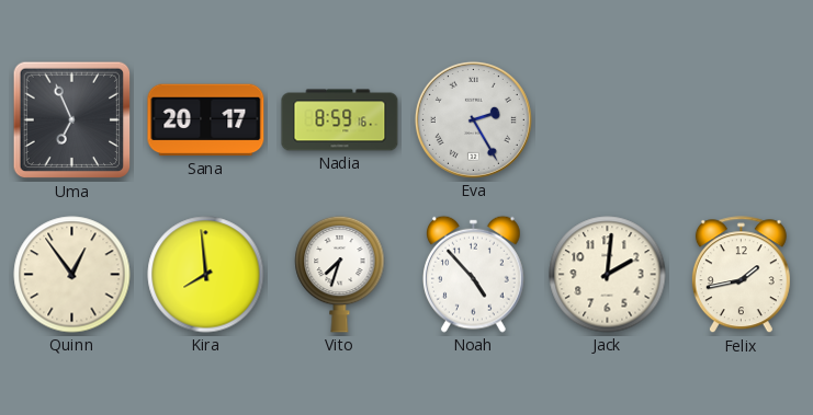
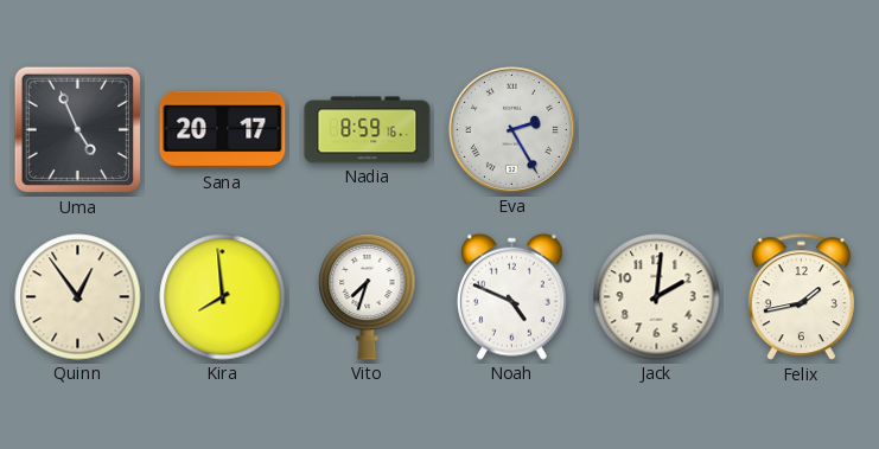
Uma: 6:56 -> 4:56
Noah: 4:53 -> 4:49
